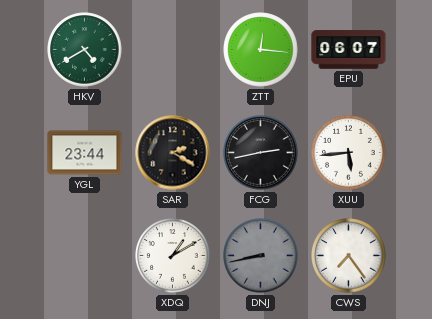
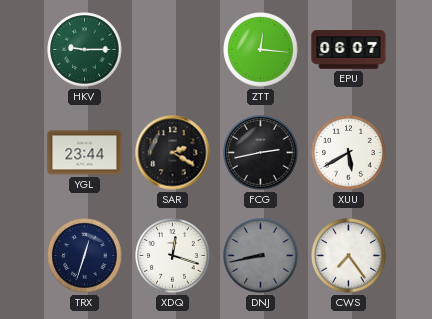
HKV: 4:40 -> 9:15
XUU: 5:44 -> 5:40
TRX: none -> 12:33
XDQ: 1:10 -> 12:18
